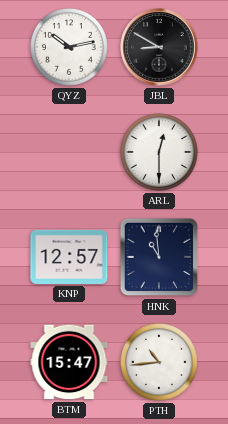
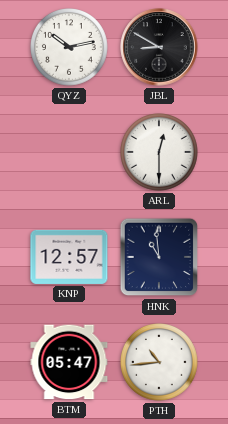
BTM: 15:47 -> 05:47
